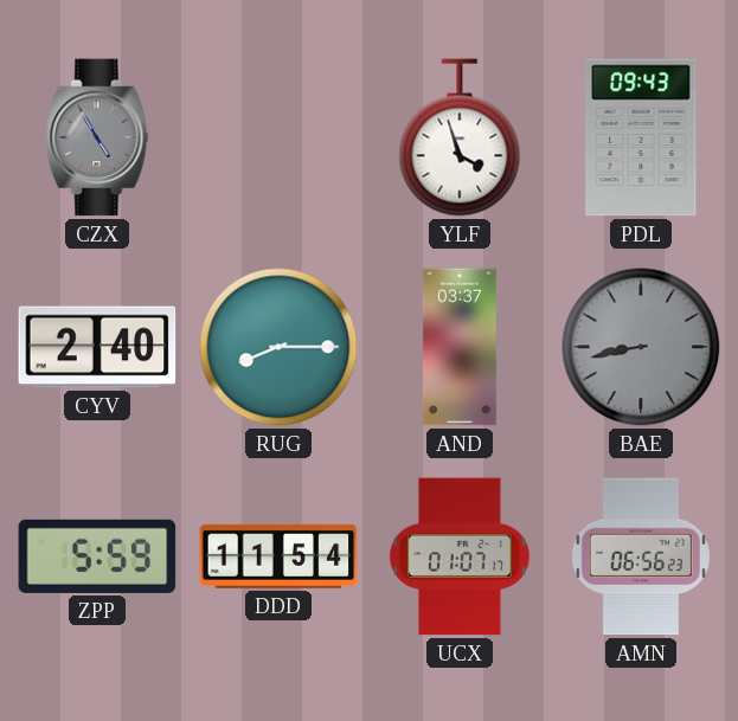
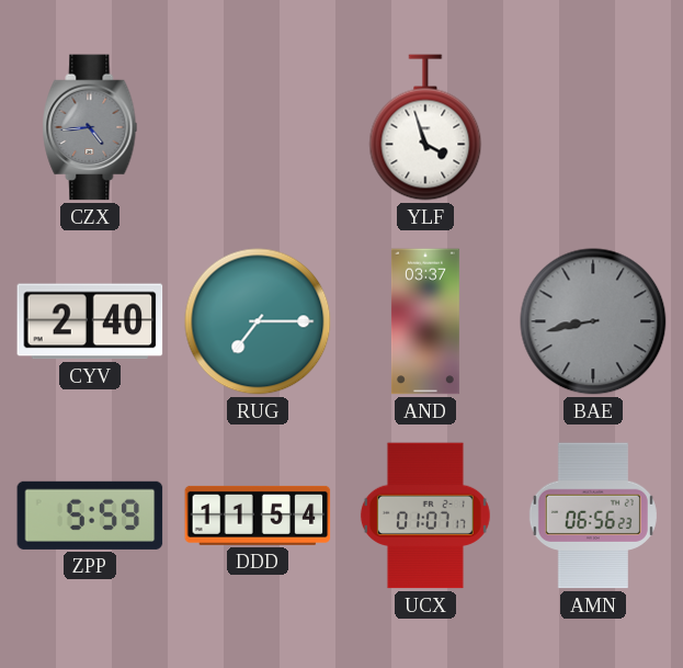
CZX: 4:55 -> 4:44
PDL: 09:43 -> none
RUG: 8:15 -> 7:15
